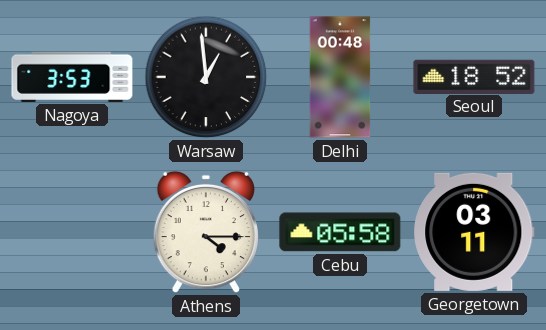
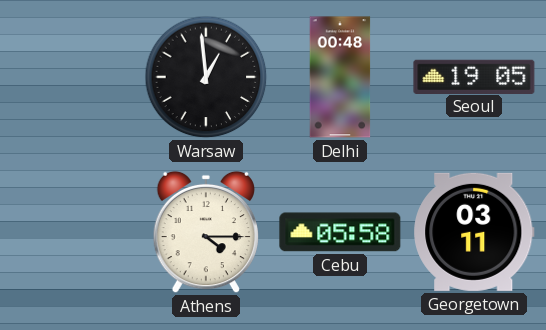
Nagoya: 3:53 -> none
Seoul: 18:52 -> 19:05
